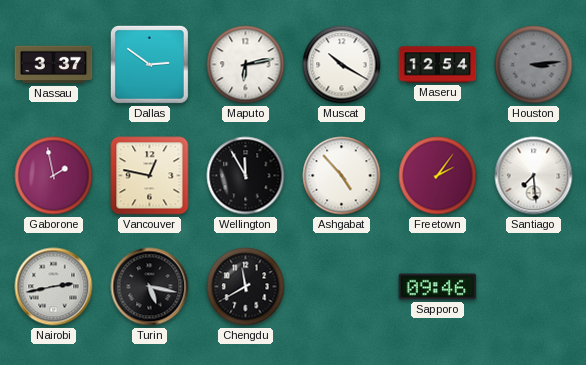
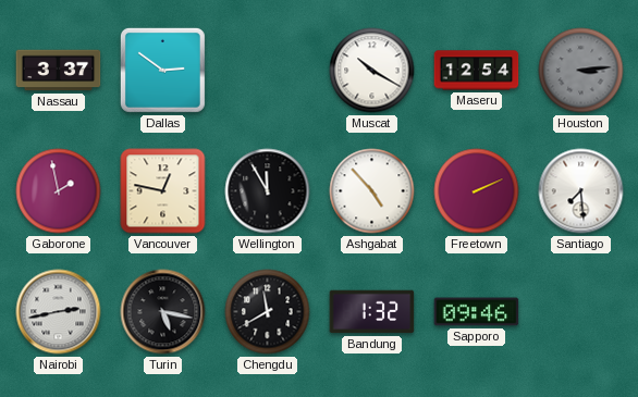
Maputo: 6:13 -> none
Freetown: 2:06 -> 2:11
Bandung: none -> 1:32
